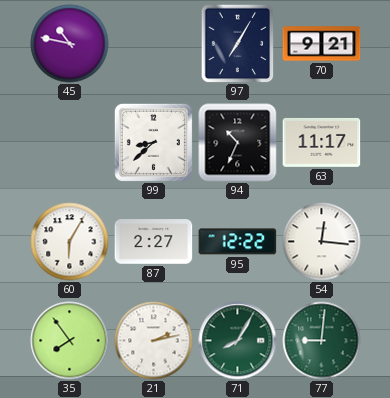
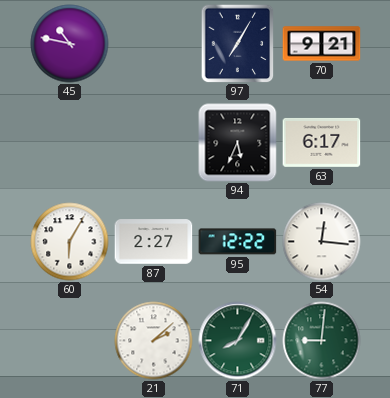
99: 8:38 -> none
94: 10:34 -> 5:34
63: 11:17 -> 6:17
35: 7:54 -> none
21: 2:13 -> 2:08
